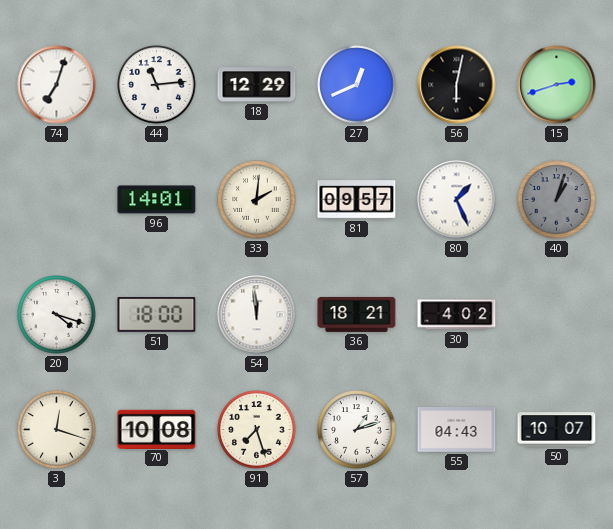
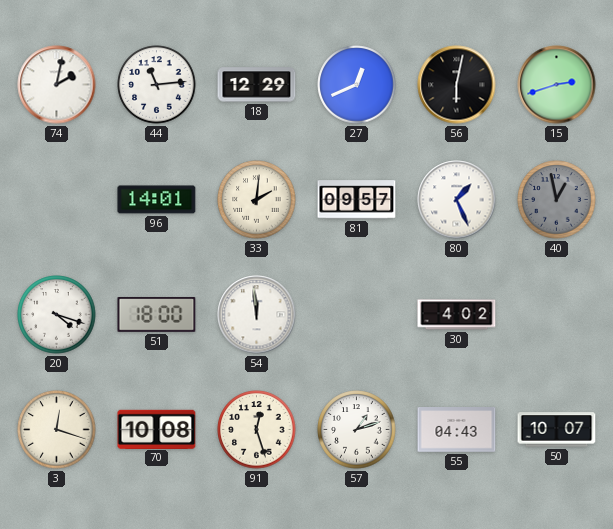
74: 7:03 -> 2:02
40: 1:03 -> 12:58
36: 18:21 -> none
91: 7:27 -> 12:27
